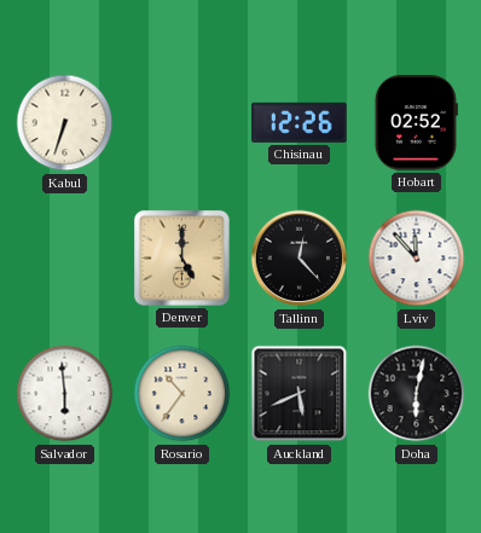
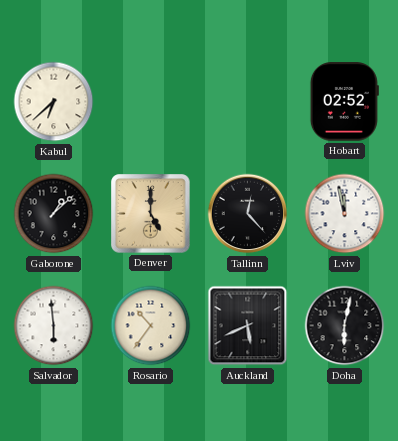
Kabul: 6:33 -> 6:38
Chisinau: 12:26 -> none
Gaborone: none -> 1:08
Lviv: 11:53 -> 11:58
